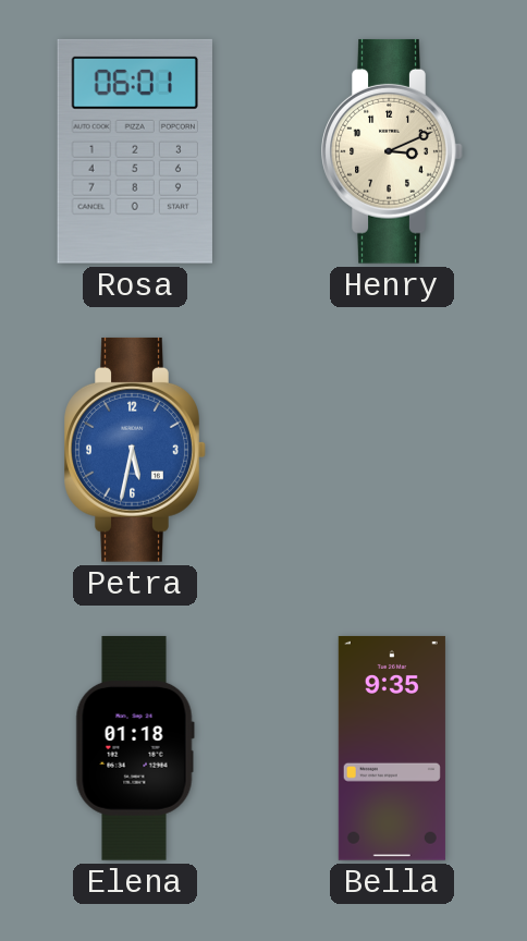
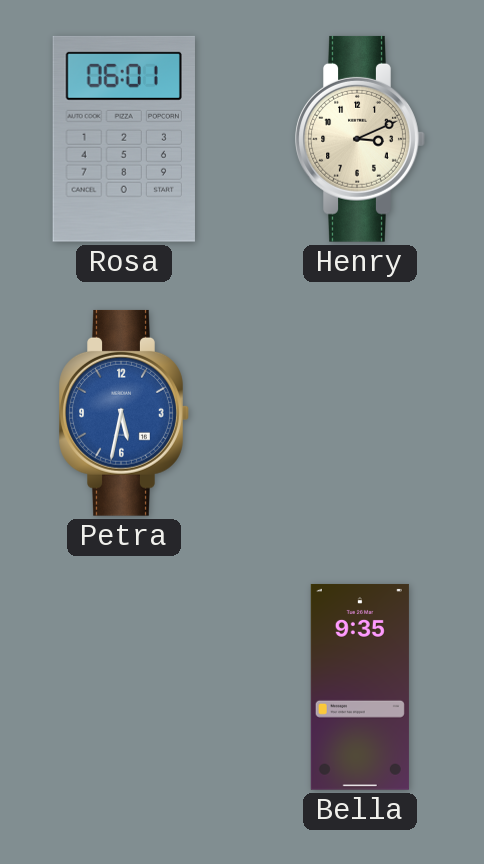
Elena: 01:18 -> none
